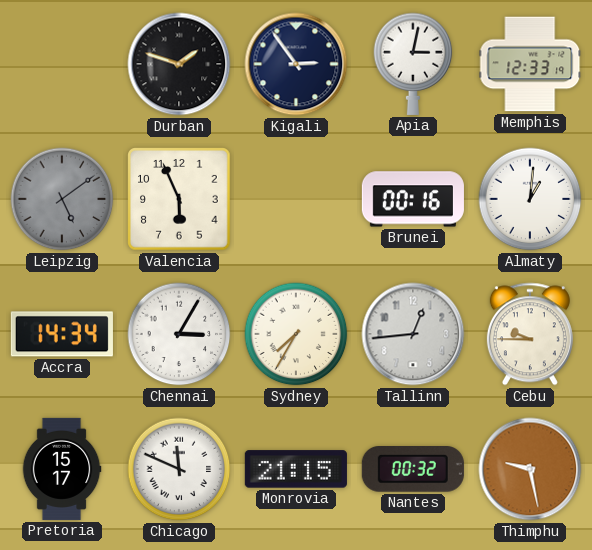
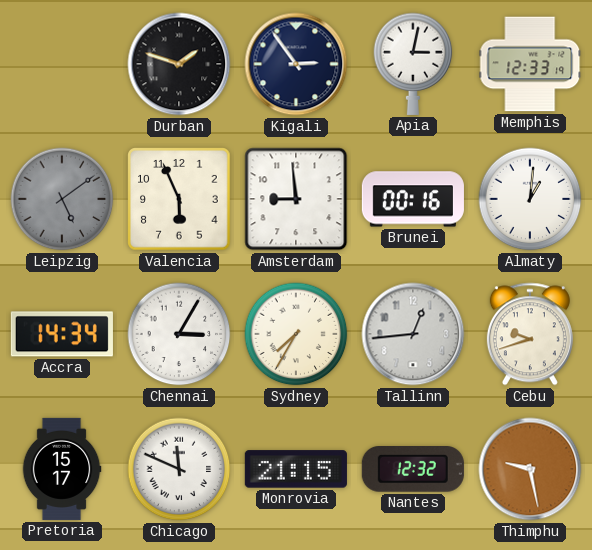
Amsterdam: none -> 8:59
Cebu: 9:45 -> 9:42
Nantes: 00:32 -> 12:32
